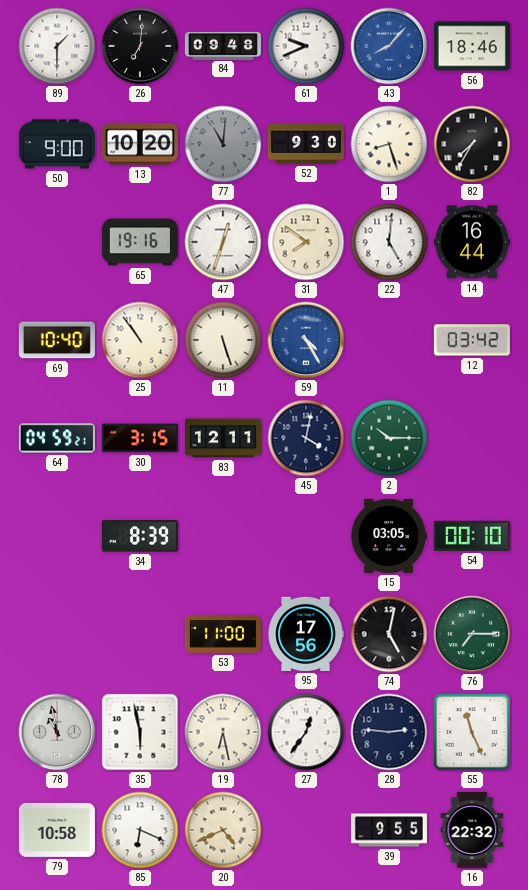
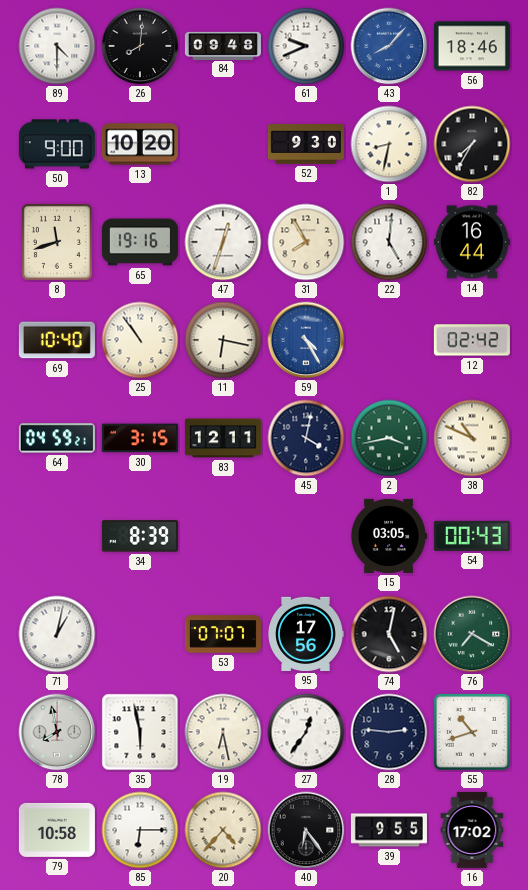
89: 1:30 -> 4:30
26: 7:01 -> 8:01
77: 11:01 -> none
1: 8:27 -> 8:32
8: none -> 11:42
31: 7:51 -> 7:55
11: 5:27 -> 6:17
12: 03:42 -> 02:42
2: 10:15 -> 3:43
38: none -> 10:49
54: 00:10 -> 00:43
71: none -> 1:02
53: 11:00 -> 07:07
76: 7:15 -> 7:20
78: 10:58 -> 7:58
55: 11:26 -> 10:42
85: 6:19 -> 6:15
20: 4:41 -> 4:37
40: none -> 6:24
16: 22:32 -> 17:02
